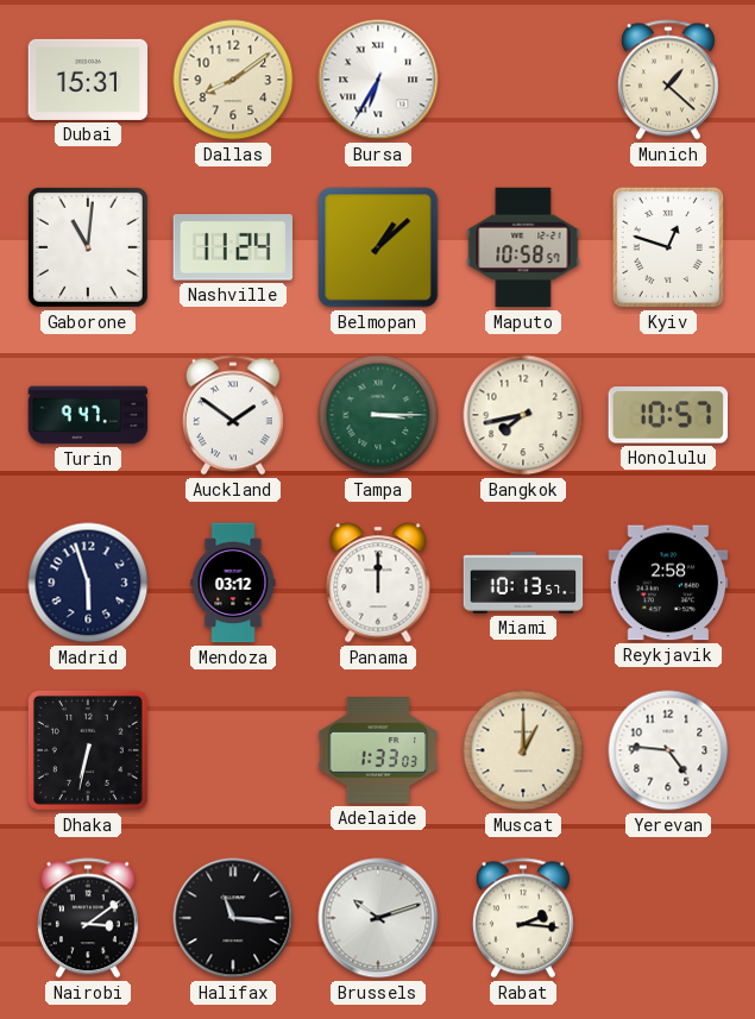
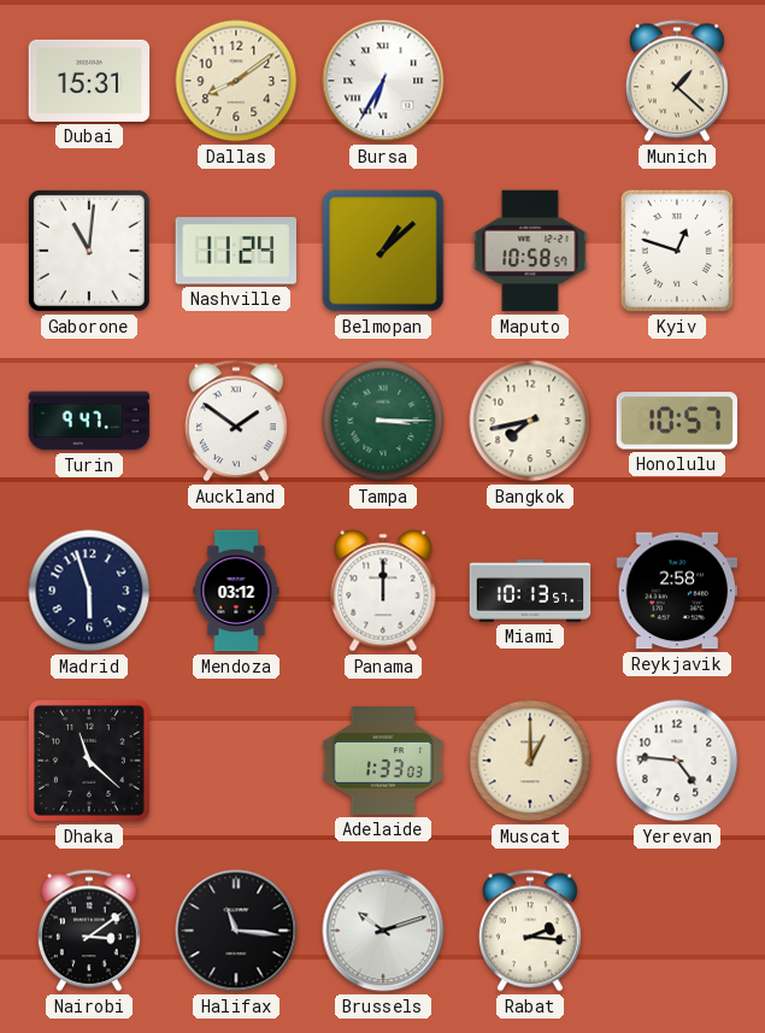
Dhaka: 6:32 -> 11:22
